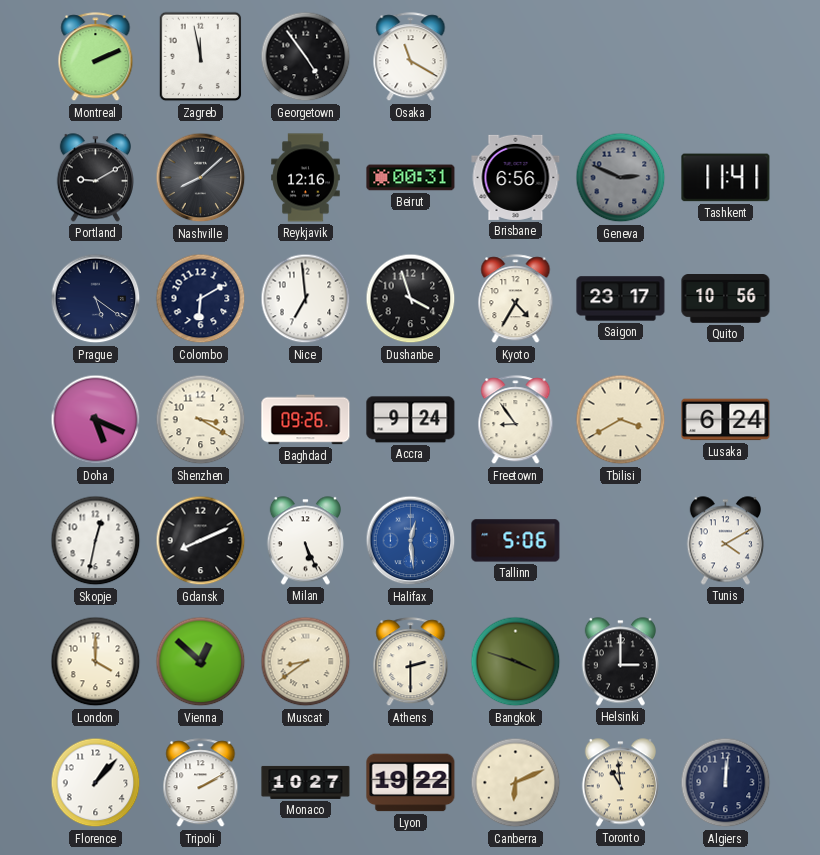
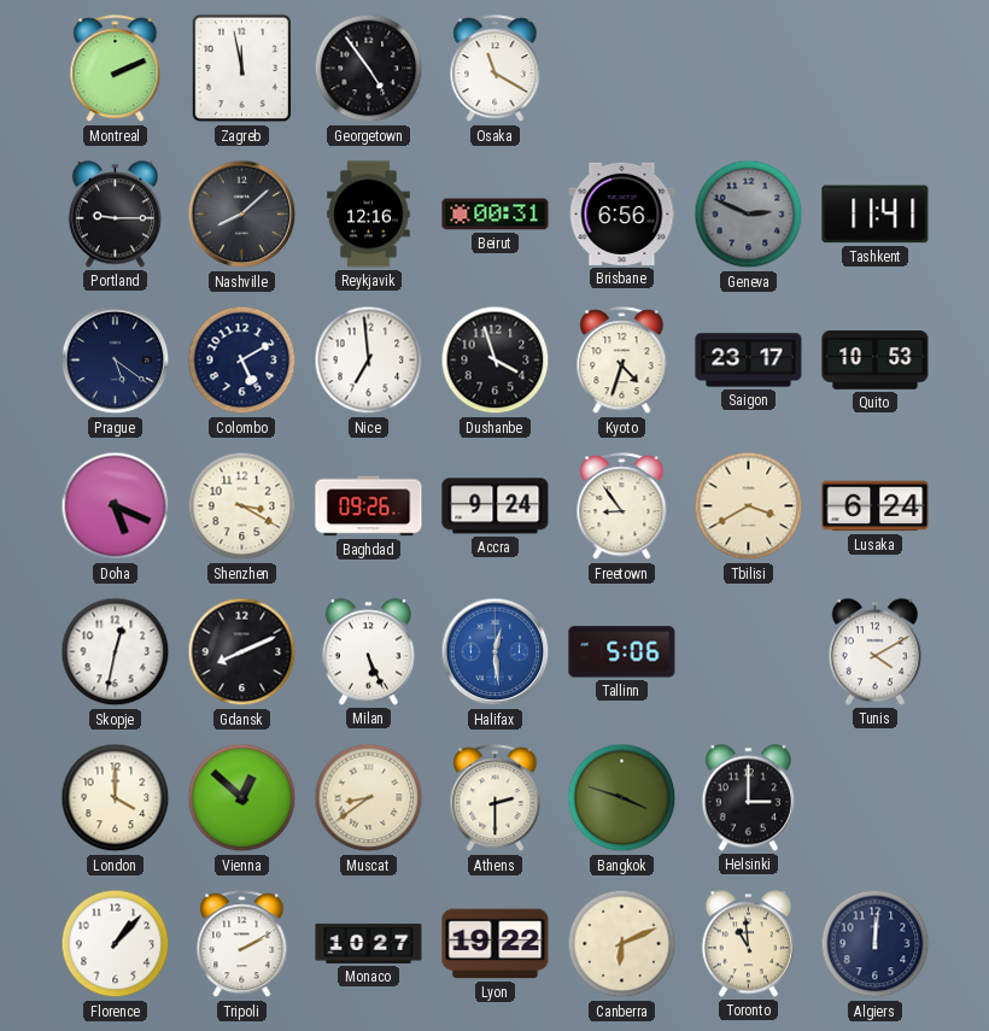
Portland: 9:10 -> 9:15
Colombo: 6:10 -> 5:10
Kyoto: 4:35 -> 4:33
Quito: 10:56 -> 10:53
